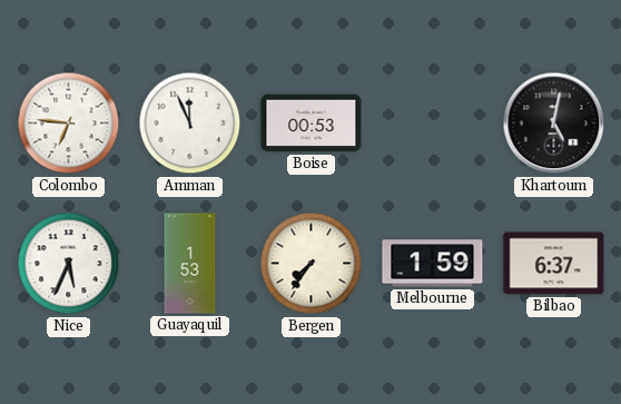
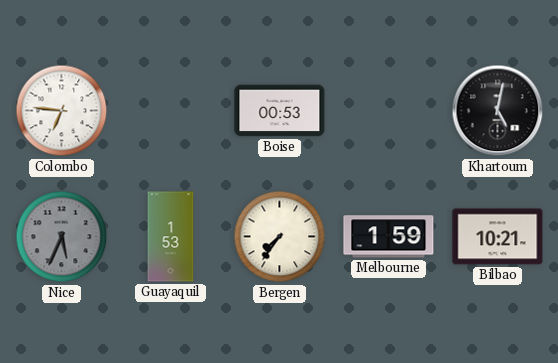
Amman: 11:56 -> none
Nice dial: white -> grey
Bilbao: 6:37 -> 10:21
